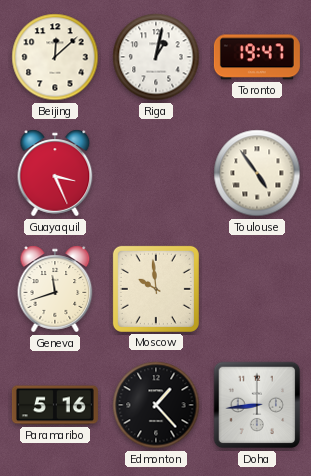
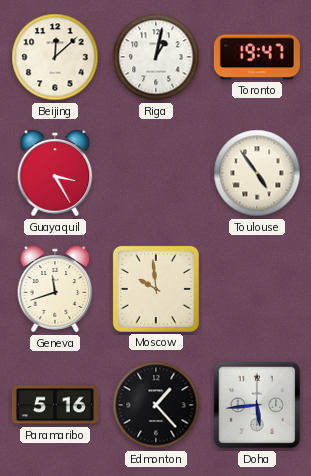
Guayaquil: 3:26 -> 3:25
Doha: 8:44 -> 5:44
